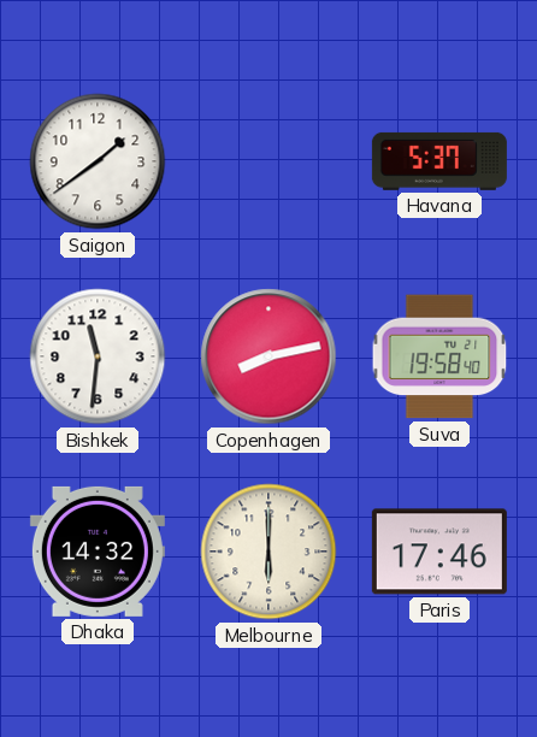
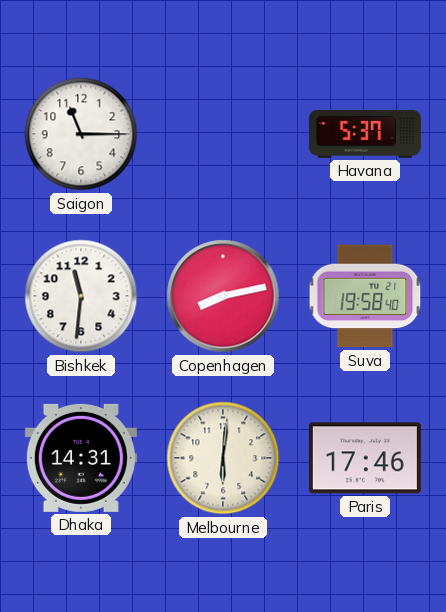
Saigon: 1:39 -> 11:15
Dhaka: 14:32 -> 14:31
Melbourne: 6:00 -> 6:01
